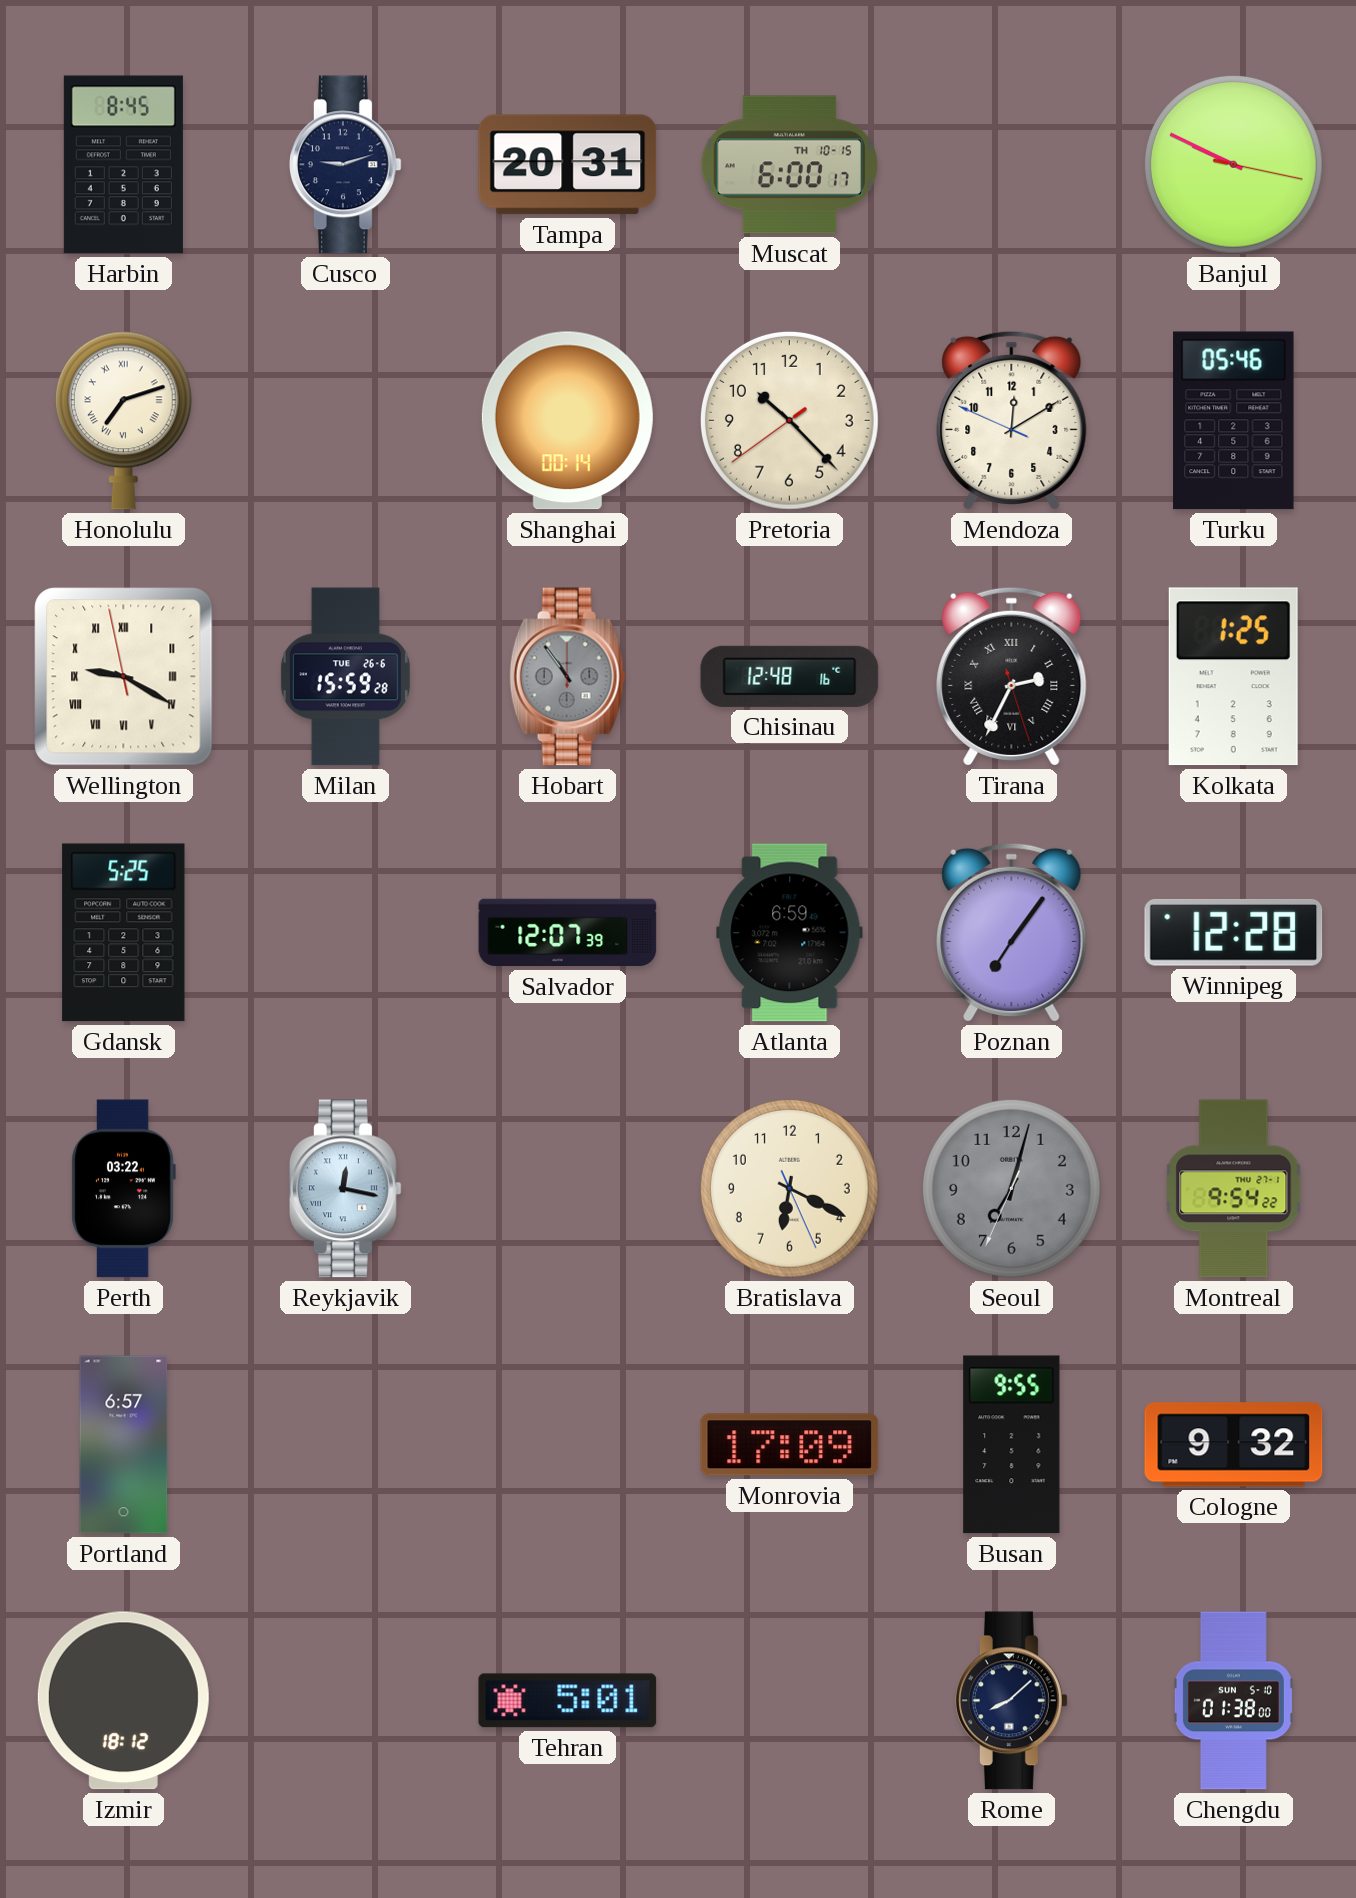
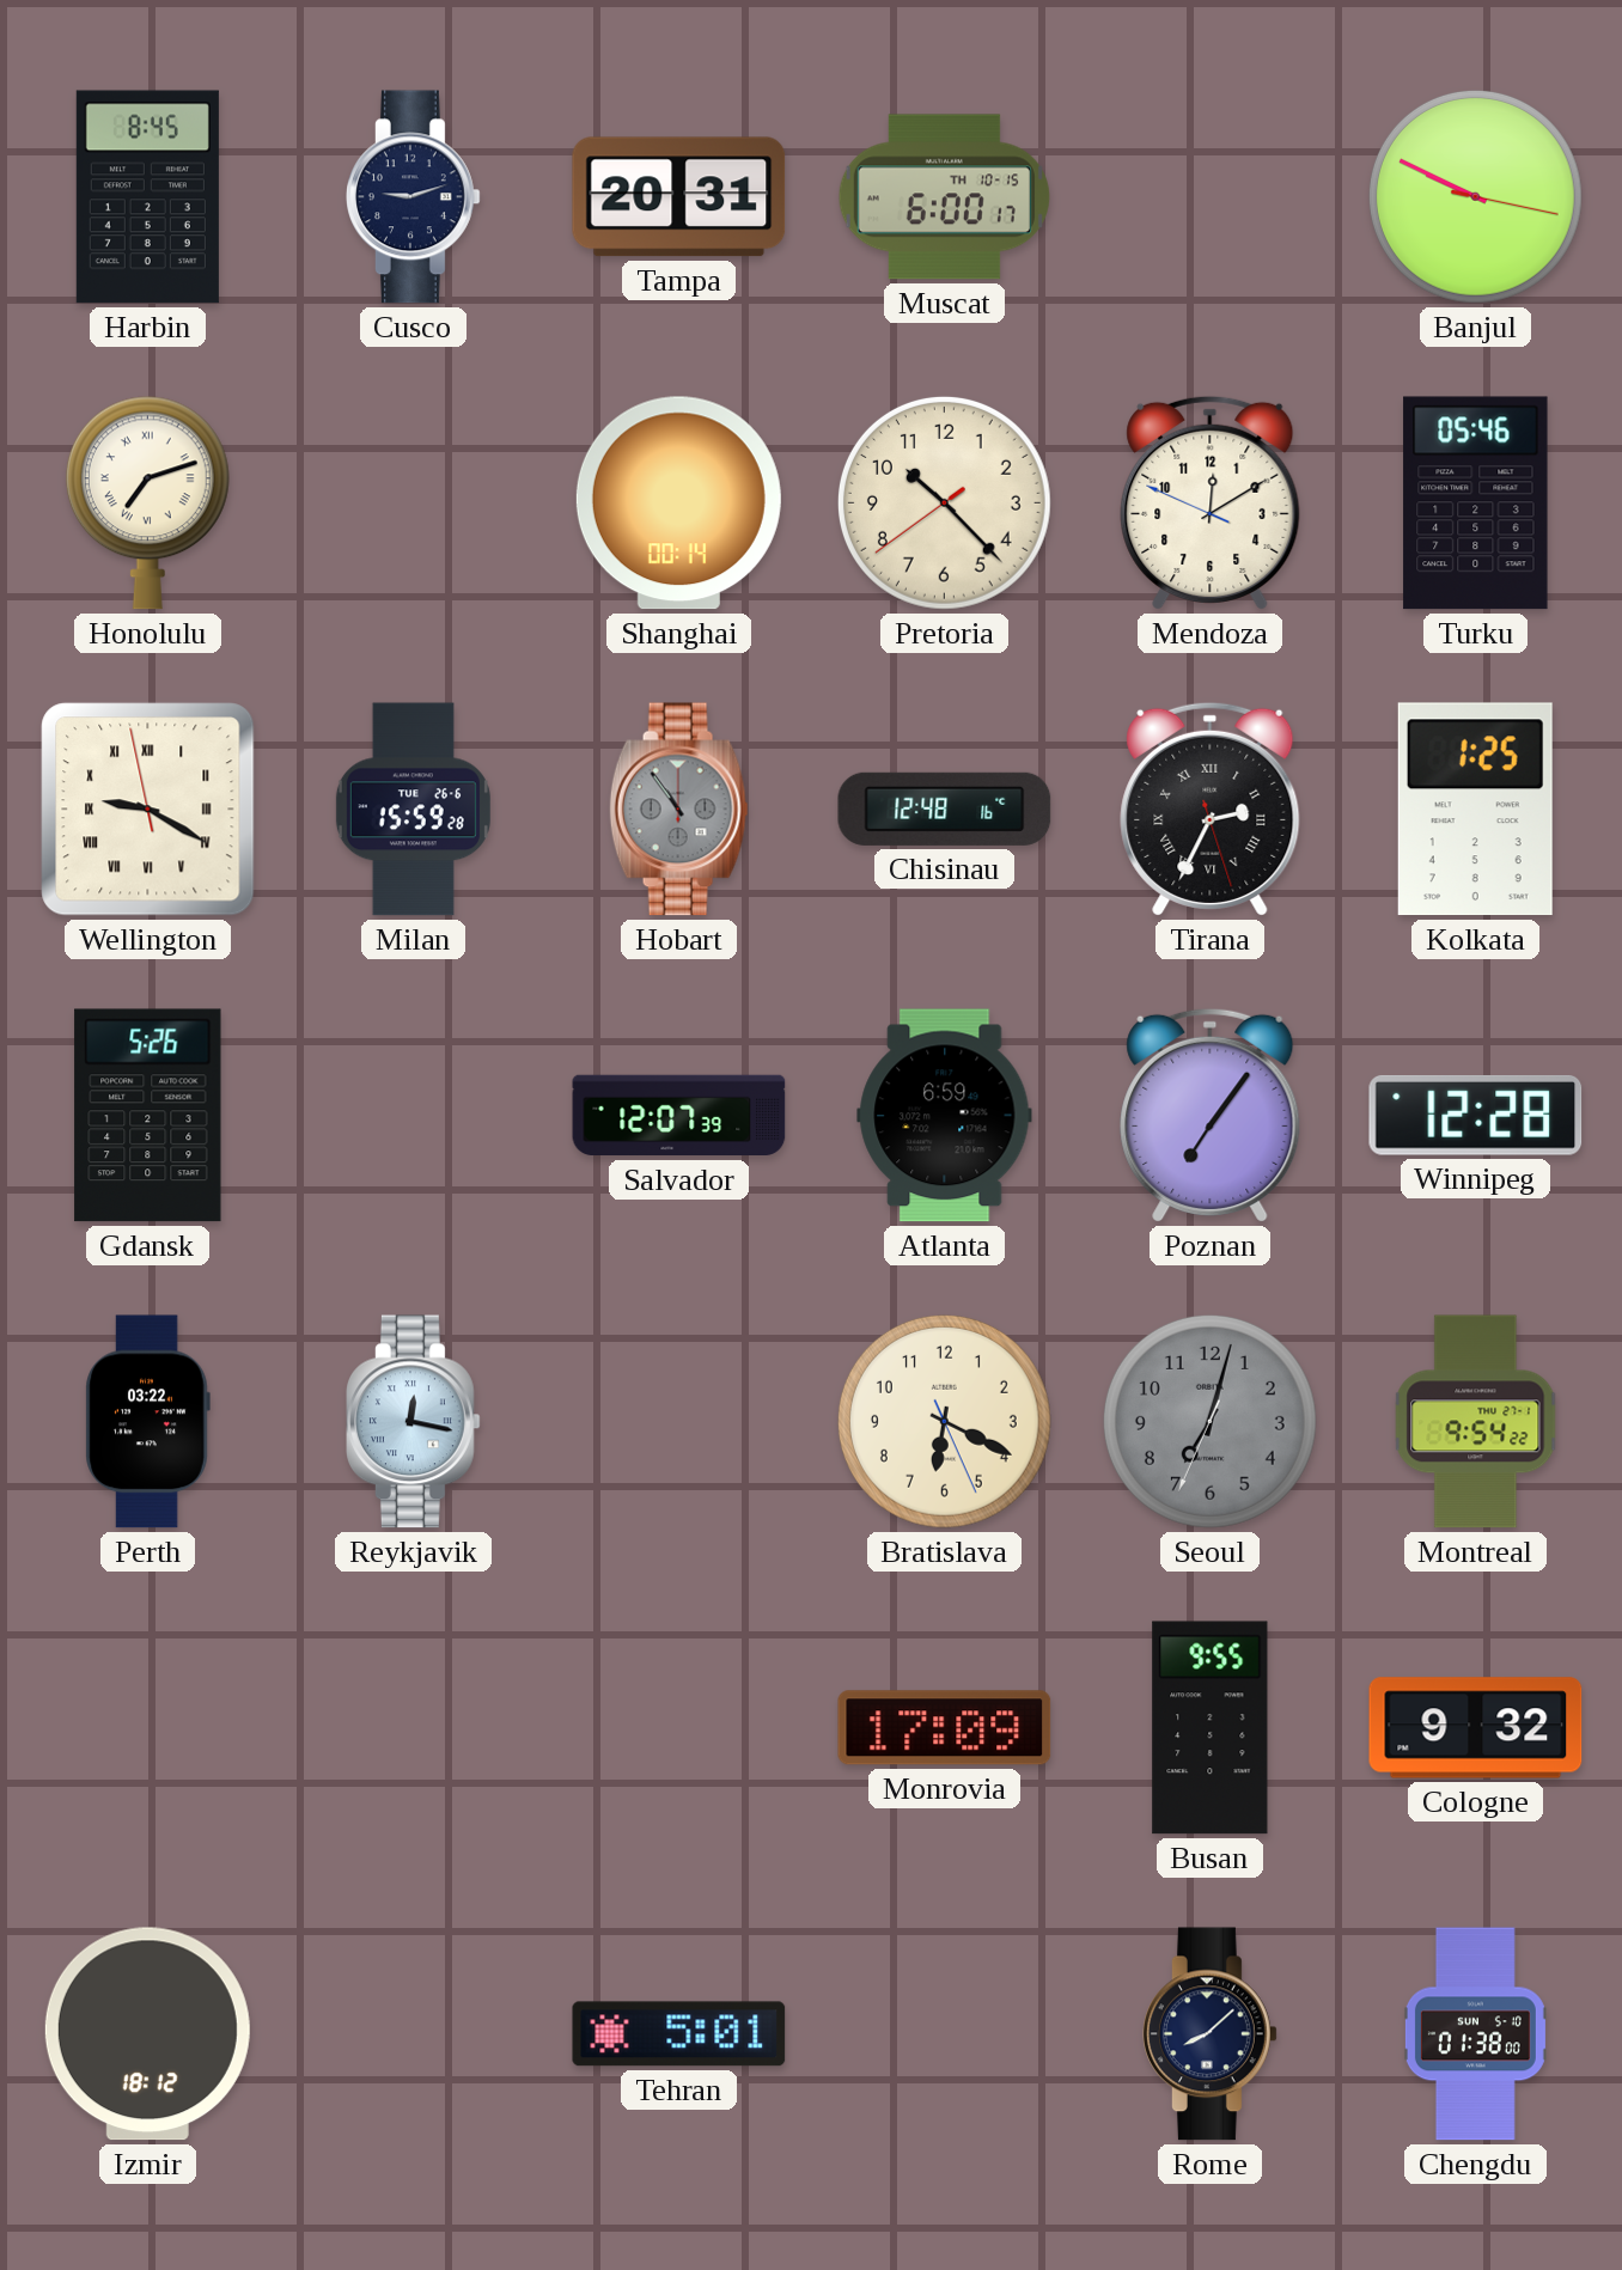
Gdansk: 5:25 -> 5:26
Portland: 6:57 -> none
